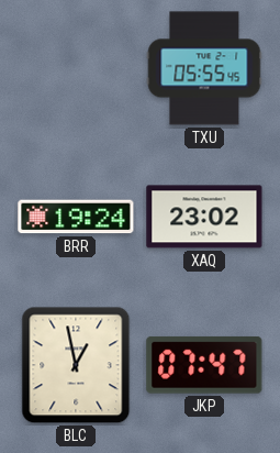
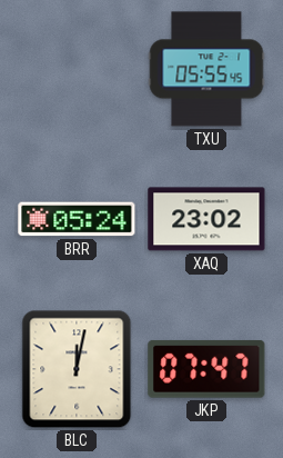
BRR: 19:24 -> 05:24
BLC: 12:58 -> 12:02
